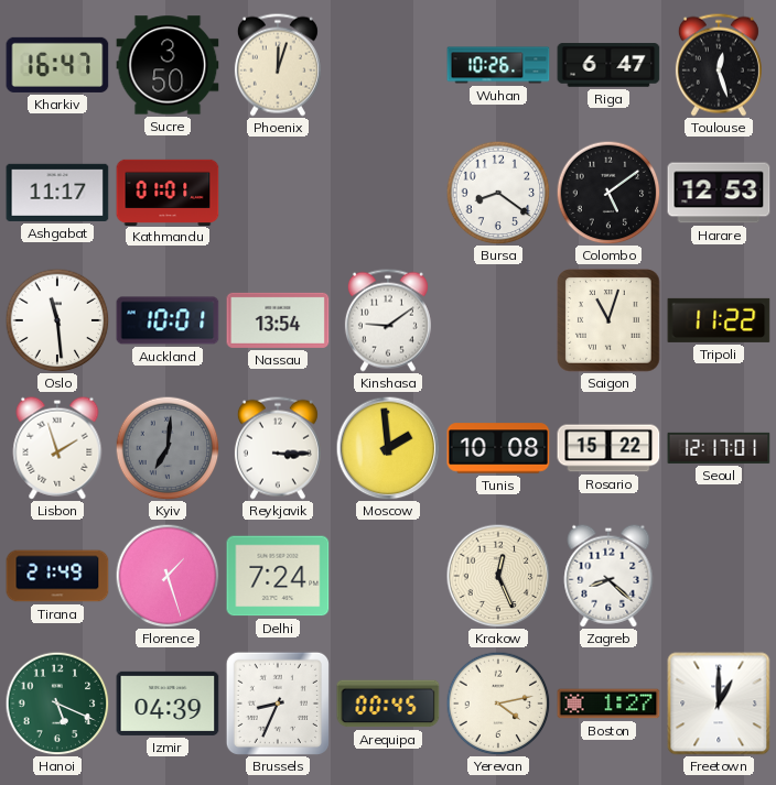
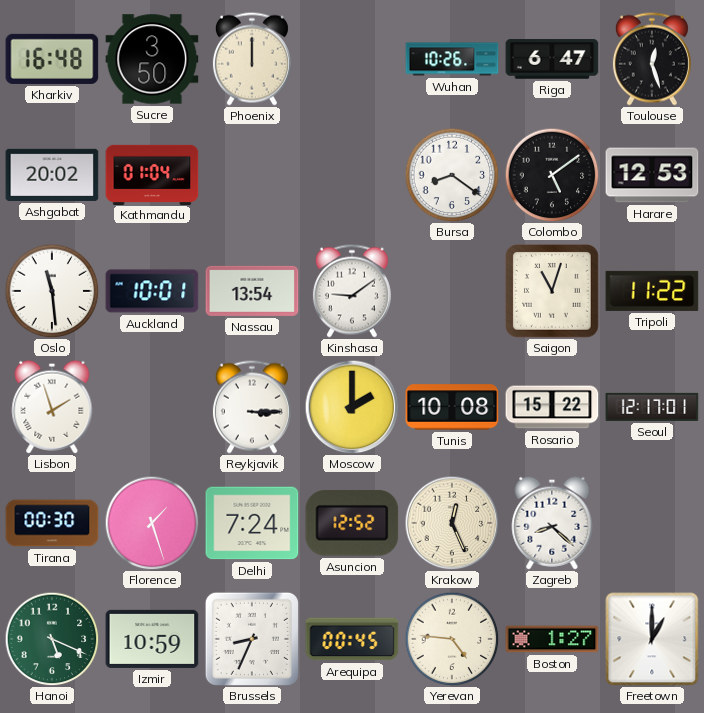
Kharkiv: 16:47 -> 16:48
Phoenix: 12:03 -> 12:00
Ashgabat: 11:17 -> 20:02
Kathmandu: 01:01 -> 01:04
Kyiv: 7:01 -> none
Moscow: 1:59 -> 2:00
Tirana: 21:49 -> 00:30
Asuncion: none -> 12:52
Izmir: 04:39 -> 10:59
Yerevan: 4:13 -> 4:46
